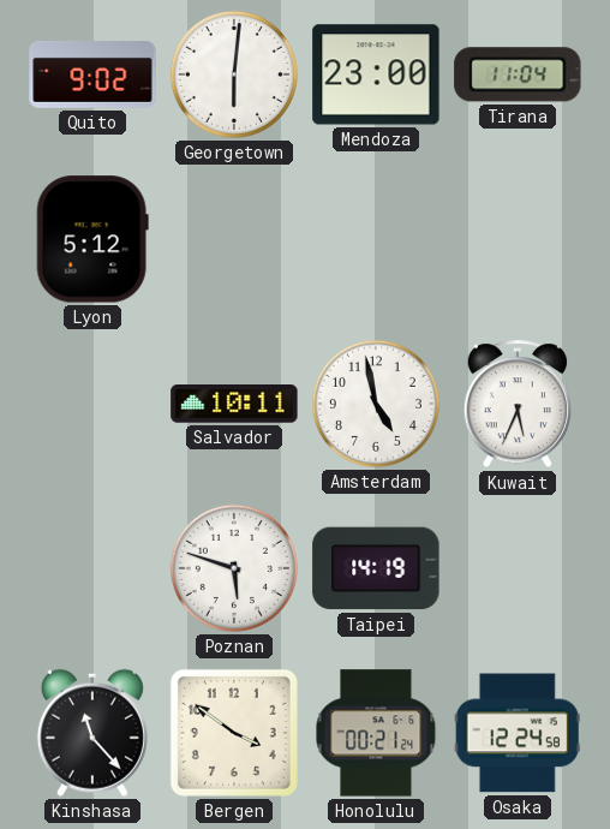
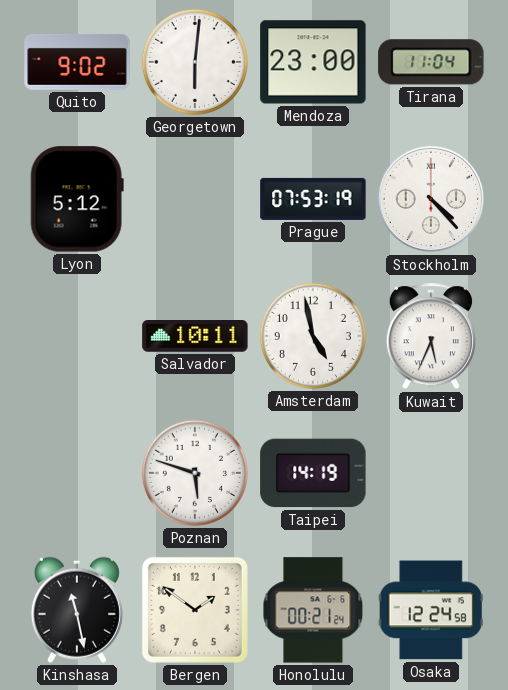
Prague: none -> 07:53
Stockholm: none -> 4:23
Kinshasa: 11:23 -> 11:28
Bergen: 3:51 -> 1:51
